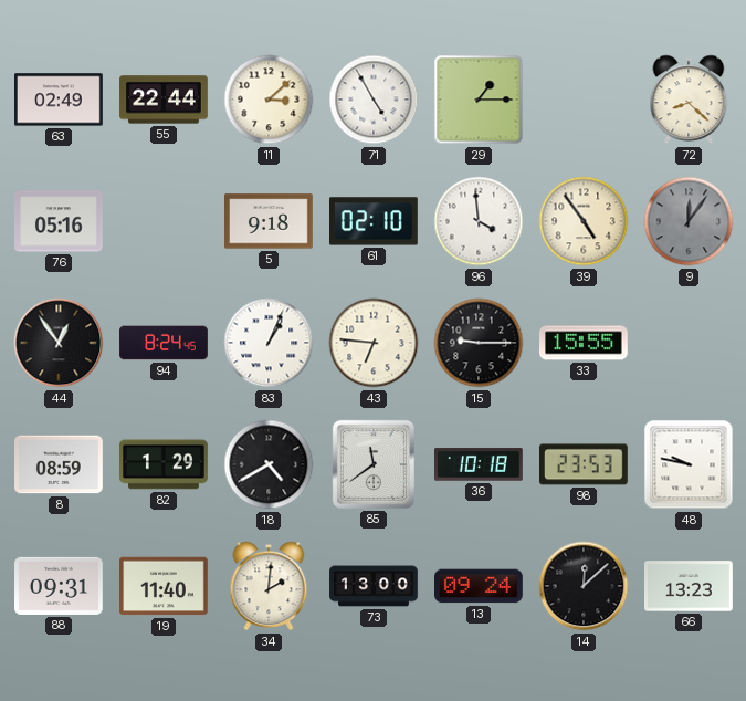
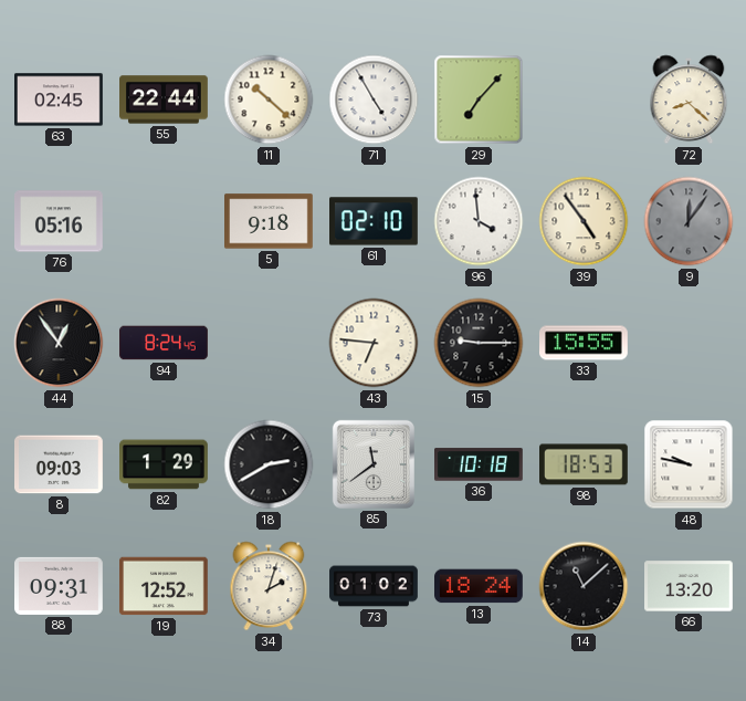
63: 02:49 -> 02:45
11: 3:08 -> 10:22
29: 1:15 -> 7:07
83: 1:04 -> none
8: 08:59 -> 09:03
18: 4:40 -> 2:40
98: 23:53 -> 18:53
19: 11:40 -> 12:52
34: 2:01 -> 2:03
73: 13:00 -> 01:02
13: 09:24 -> 18:24
14: 12:08 -> 11:08
66: 13:23 -> 13:20
